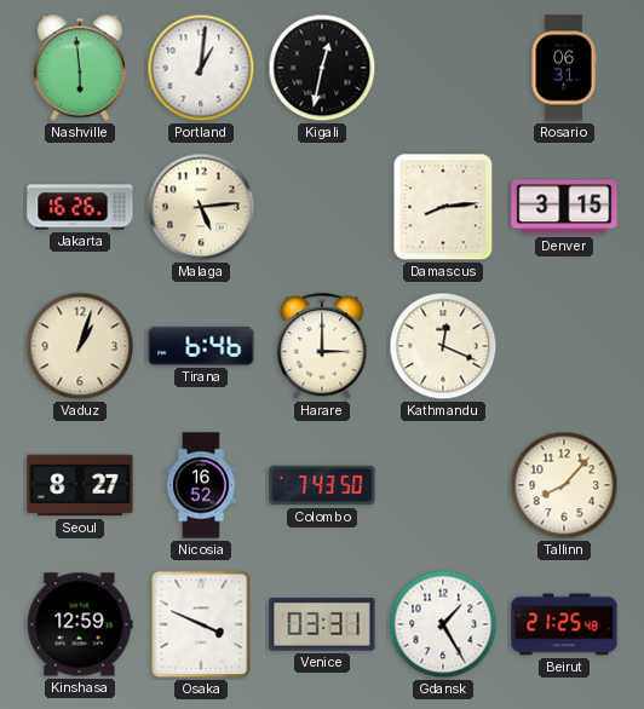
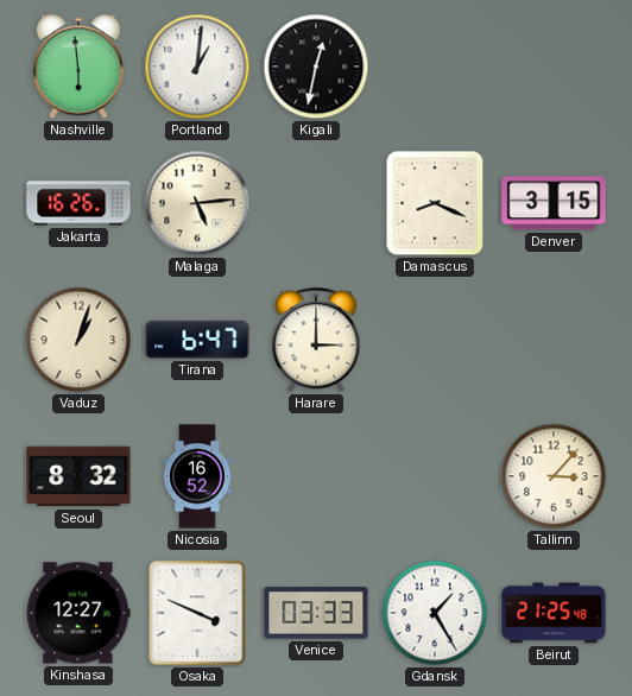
Rosario: 06:31 -> none
Damascus: 8:14 -> 8:19
Tirana: 6:46 -> 6:47
Kathmandu: 12:19 -> none
Seoul: 8:27 -> 8:32
Colombo: 7:43 -> none
Tallinn: 8:07 -> 3:07
Kinshasa: 12:59 -> 12:27
Venice: 03:31 -> 03:33
